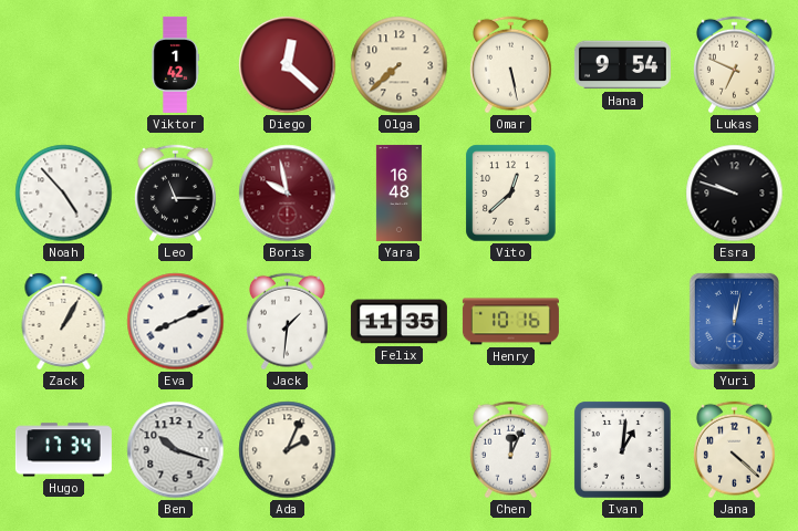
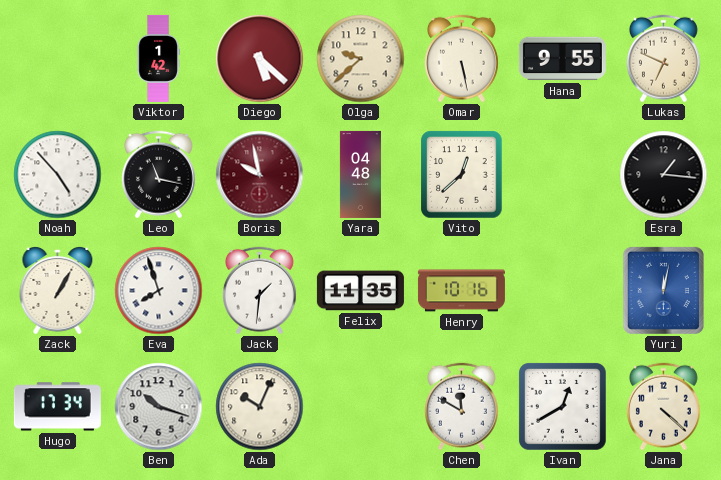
Diego: 12:22 -> 5:22
Olga: 7:38 -> 9:38
Hana: 9:54 -> 9:55
Leo: 11:15 -> 11:17
Yara: 16:48 -> 04:48
Esra: 9:48 -> 1:16
Eva: 8:11 -> 7:57
Ada: 2:04 -> 10:04
Chen: 12:04 -> 11:50
Ivan: 1:01 -> 12:40
